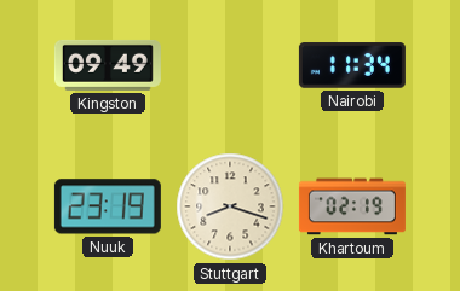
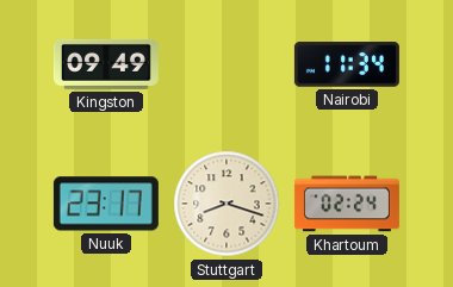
Nuuk: 23:19 -> 23:17
Khartoum: 02:19 -> 02:24
